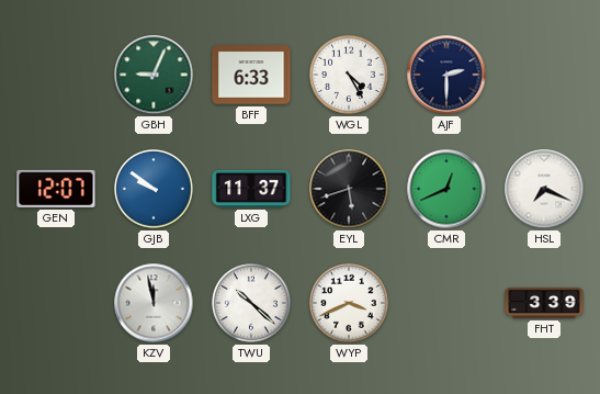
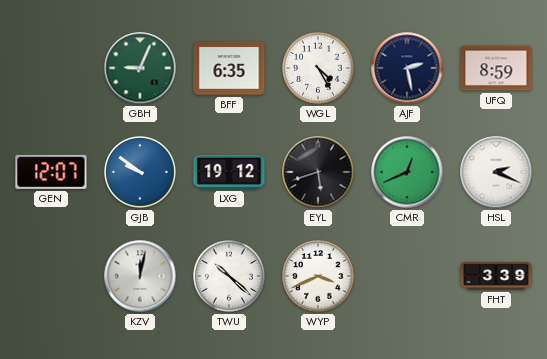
BFF: 6:33 -> 6:35
AJF: 2:30 -> 2:28
UFQ: none -> 8:59
LXG: 11:37 -> 19:12
HSL: 7:19 -> 2:19
KZV: 11:58 -> 12:02
